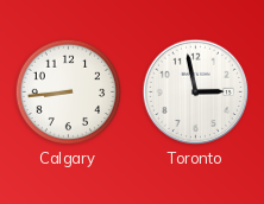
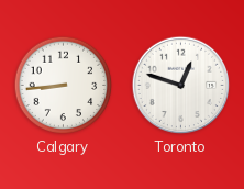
Toronto: 2:58 -> 12:48
